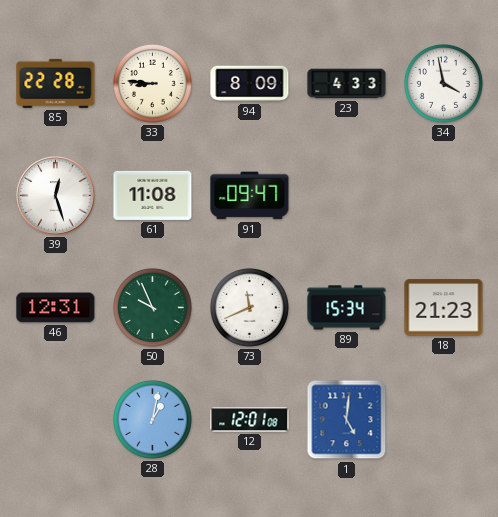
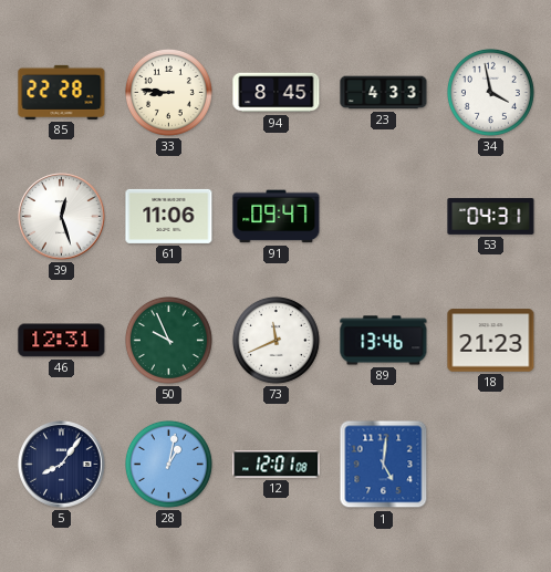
94: 8:09 -> 8:45
61: 11:08 -> 11:06
53: none -> 04:31
89: 15:34 -> 13:46
5: none -> 8:06
